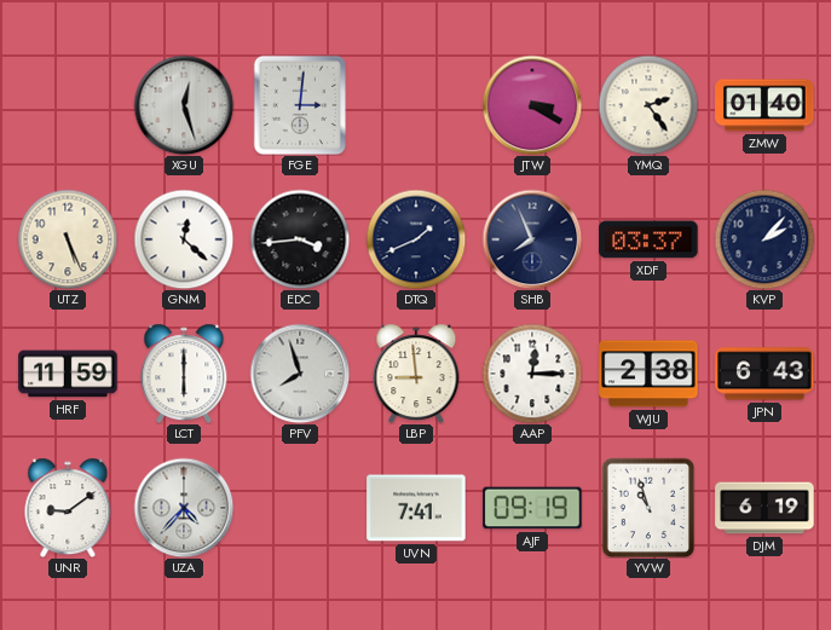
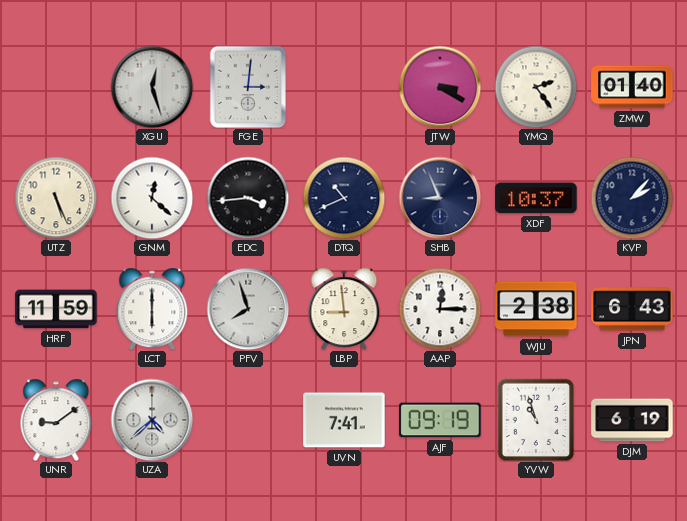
DTQ: 1:41 -> 10:41
SHB: 7:56 -> 8:56
XDF: 03:37 -> 10:37
UZA: 4:37 -> 4:38
